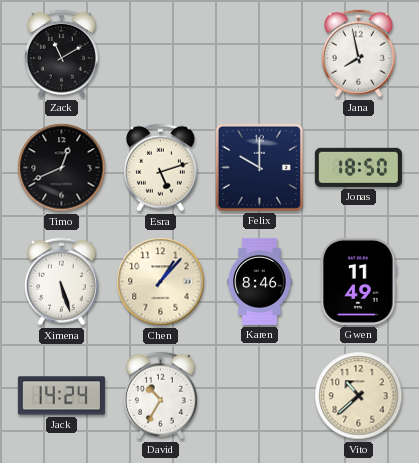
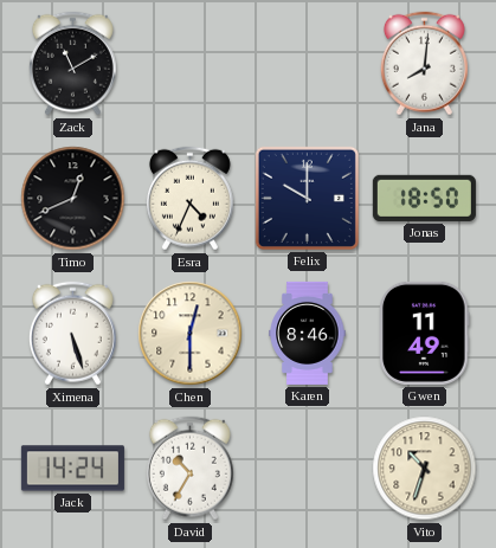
Jana: 7:58 -> 8:01
Esra: 5:12 -> 4:34
Chen: 1:07 -> 12:30
Vito: 10:38 -> 10:33
